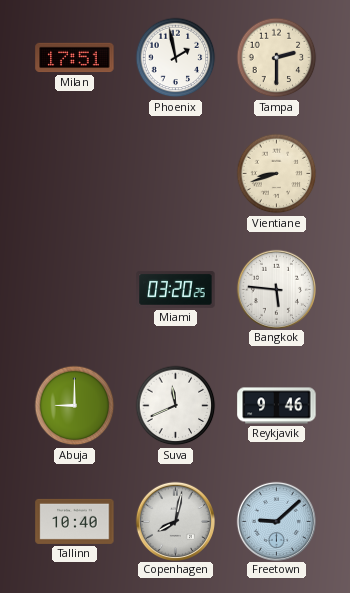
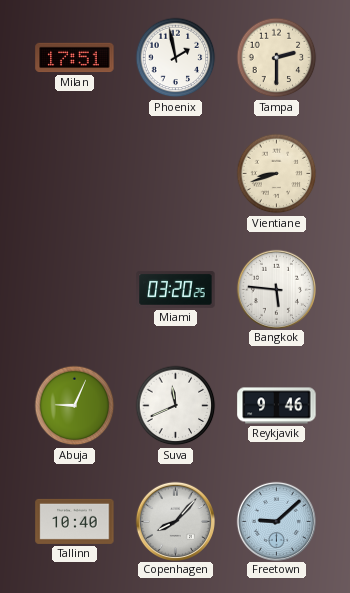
Abuja: 9:00 -> 9:04
Copenhagen: 8:02 -> 8:07
